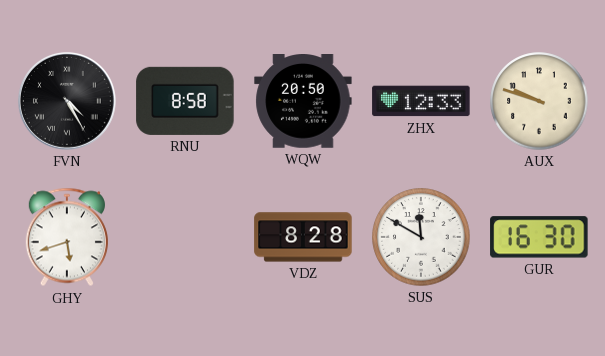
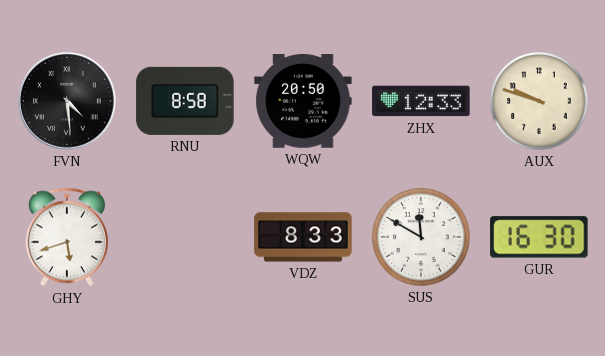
FVN: 4:25 -> 4:29
VDZ: 8:28 -> 8:33
